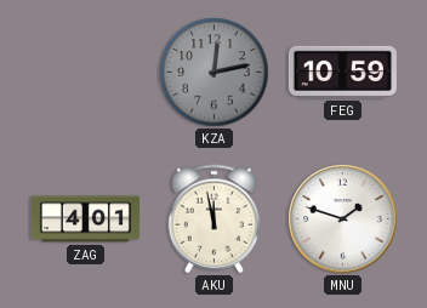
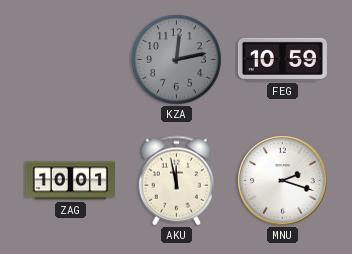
ZAG: 4:01 -> 10:01
MNU: 1:48 -> 2:18
